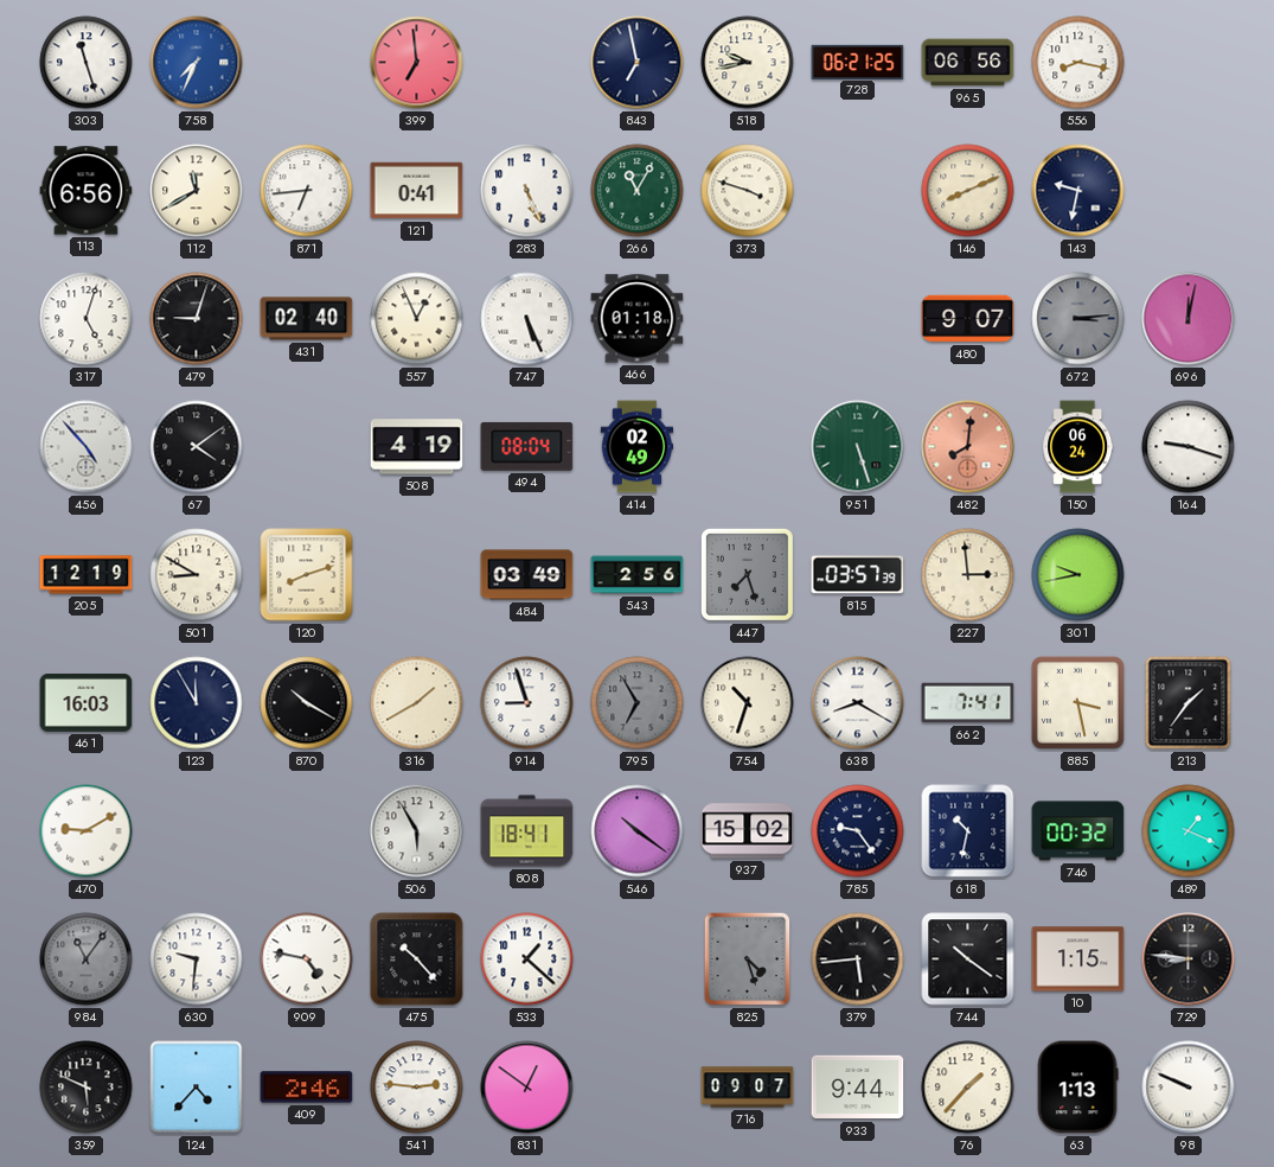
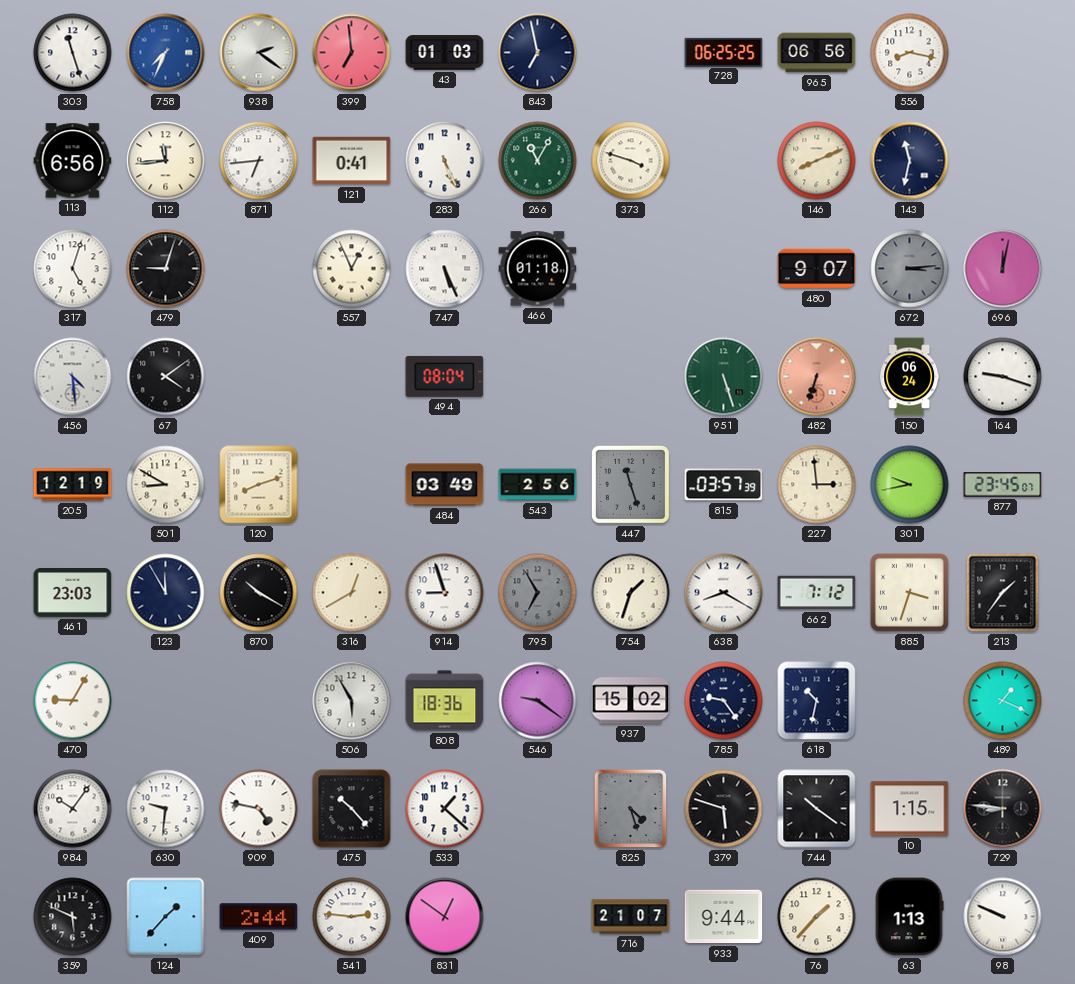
938: none -> 2:21
43: none -> 01:03
518: 9:43 -> none
728: 06:21 -> 06:25
112: 11:40 -> 11:44
143: 9:32 -> 11:32
431: 02:40 -> none
456: 4:53 -> 4:29
508: 4:19 -> none
414: 02:49 -> none
482: 8:01 -> 6:33
447: 7:27 -> 11:27
877: none -> 23:45
461: 16:03 -> 23:03
316: 1:40 -> 12:40
754: 10:33 -> 1:33
662: 7:41 -> 7:12
885: 3:28 -> 3:33
470: 9:10 -> 9:05
808: 18:41 -> 18:36
546: 10:21 -> 9:21
746: 00:32 -> none
984: 11:06 -> 10:06
984 dial: grey -> white
379: 5:44 -> 5:48
124: 4:37 -> 1:37
409: 2:46 -> 2:44
716: 09:07 -> 21:07
